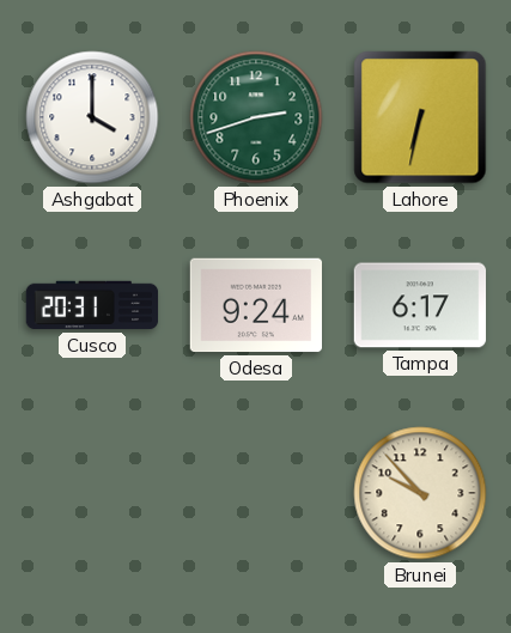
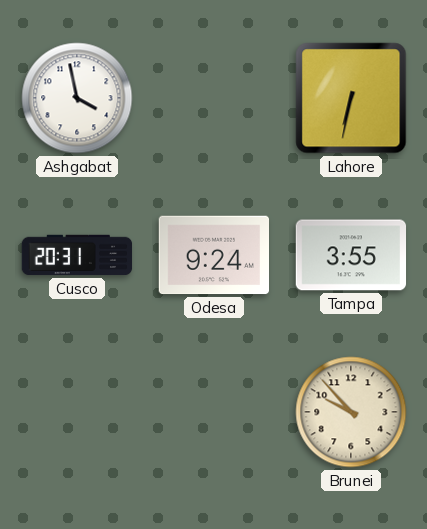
Ashgabat: 4:00 -> 3:58
Phoenix: 2:42 -> none
Tampa: 6:17 -> 3:55
